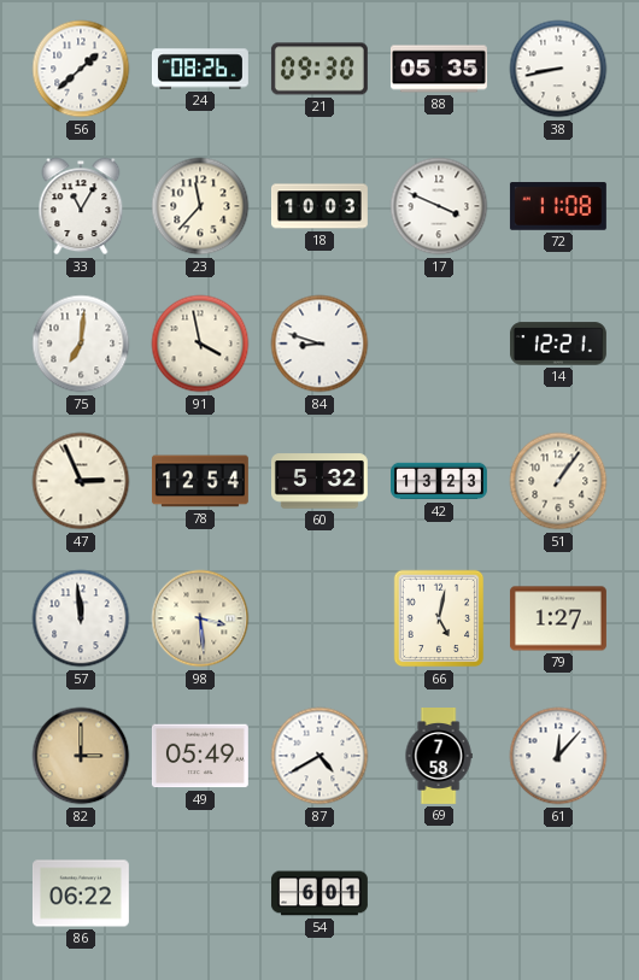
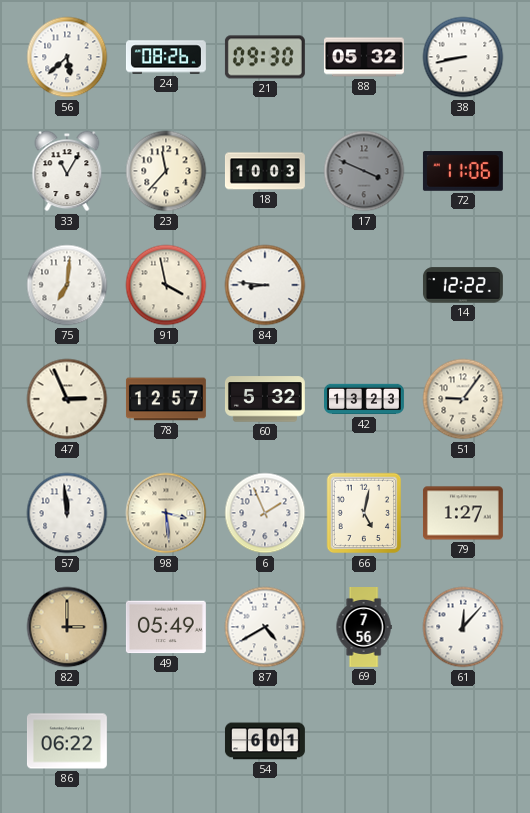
56: 1:38 -> 5:38
88: 05:35 -> 05:32
17 dial: white -> grey
72: 11:08 -> 11:06
84: 8:48 -> 8:46
14: 12:21 -> 12:22
78: 12:54 -> 12:57
51: 1:06 -> 9:06
6: none -> 1:56
69: 7:58 -> 7:56
